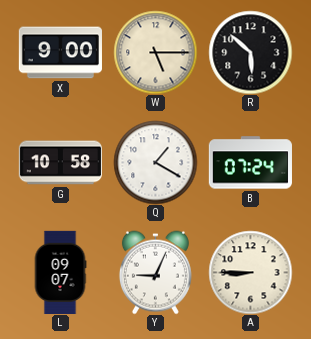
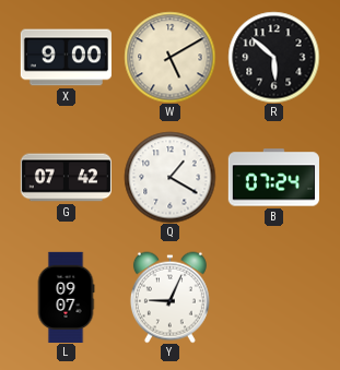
W: 5:15 -> 5:10
G: 10:58 -> 07:42
A: 8:45 -> none
